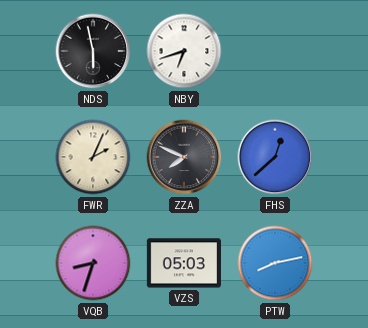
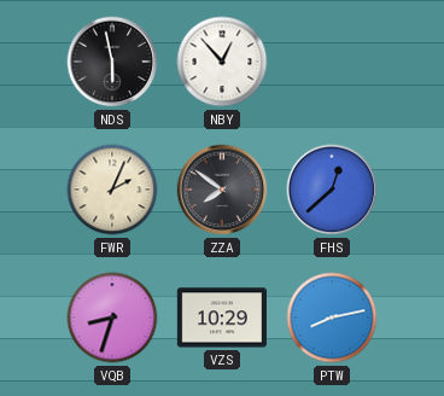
NBY: 6:42 -> 12:53
ZZA: 7:49 -> 7:51
VZS: 05:03 -> 10:29
